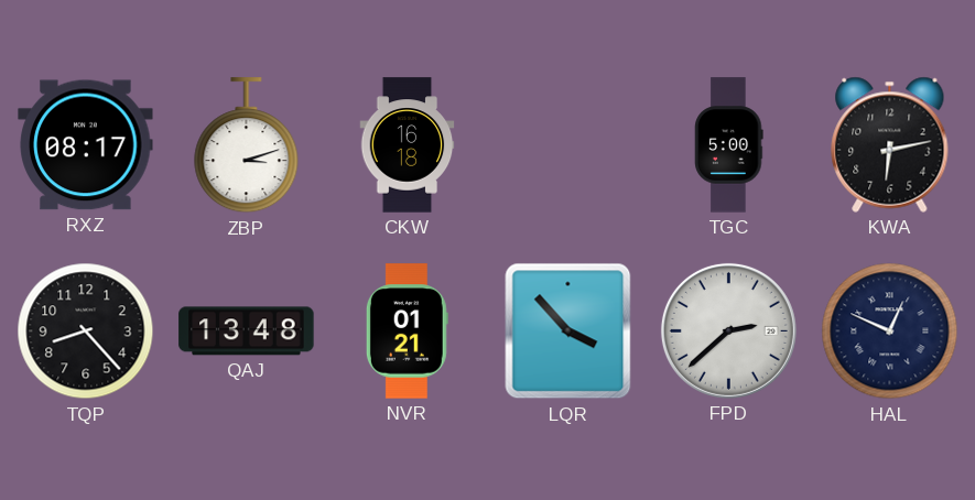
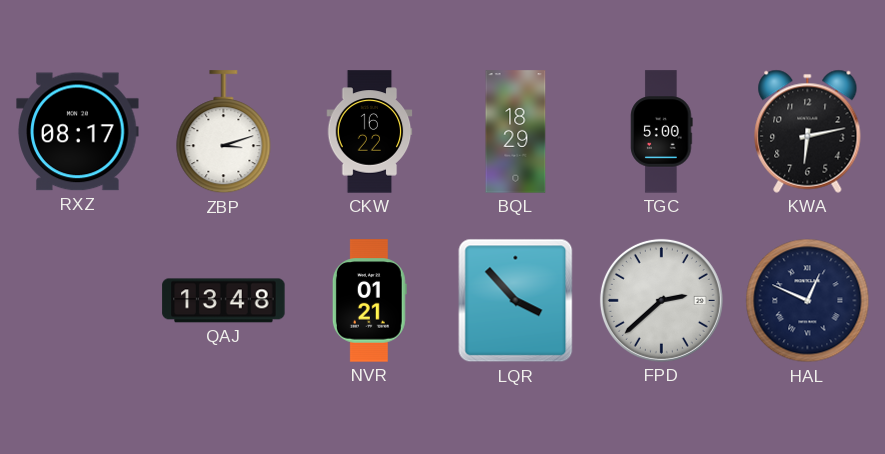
CKW: 16:18 -> 16:22
BQL: none -> 18:29
TQP: 8:23 -> none
